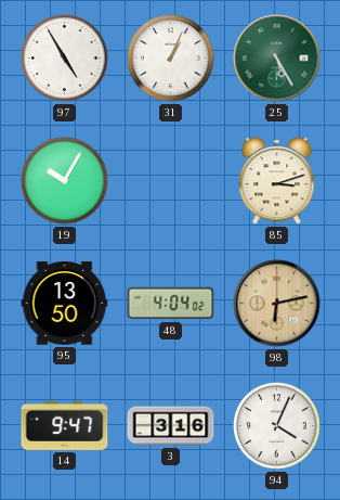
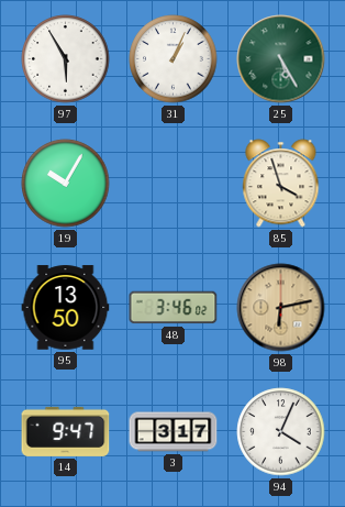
97: 4:55 -> 5:55
85: 3:12 -> 3:57
48: 4:04 -> 3:46
3: 3:16 -> 3:17
